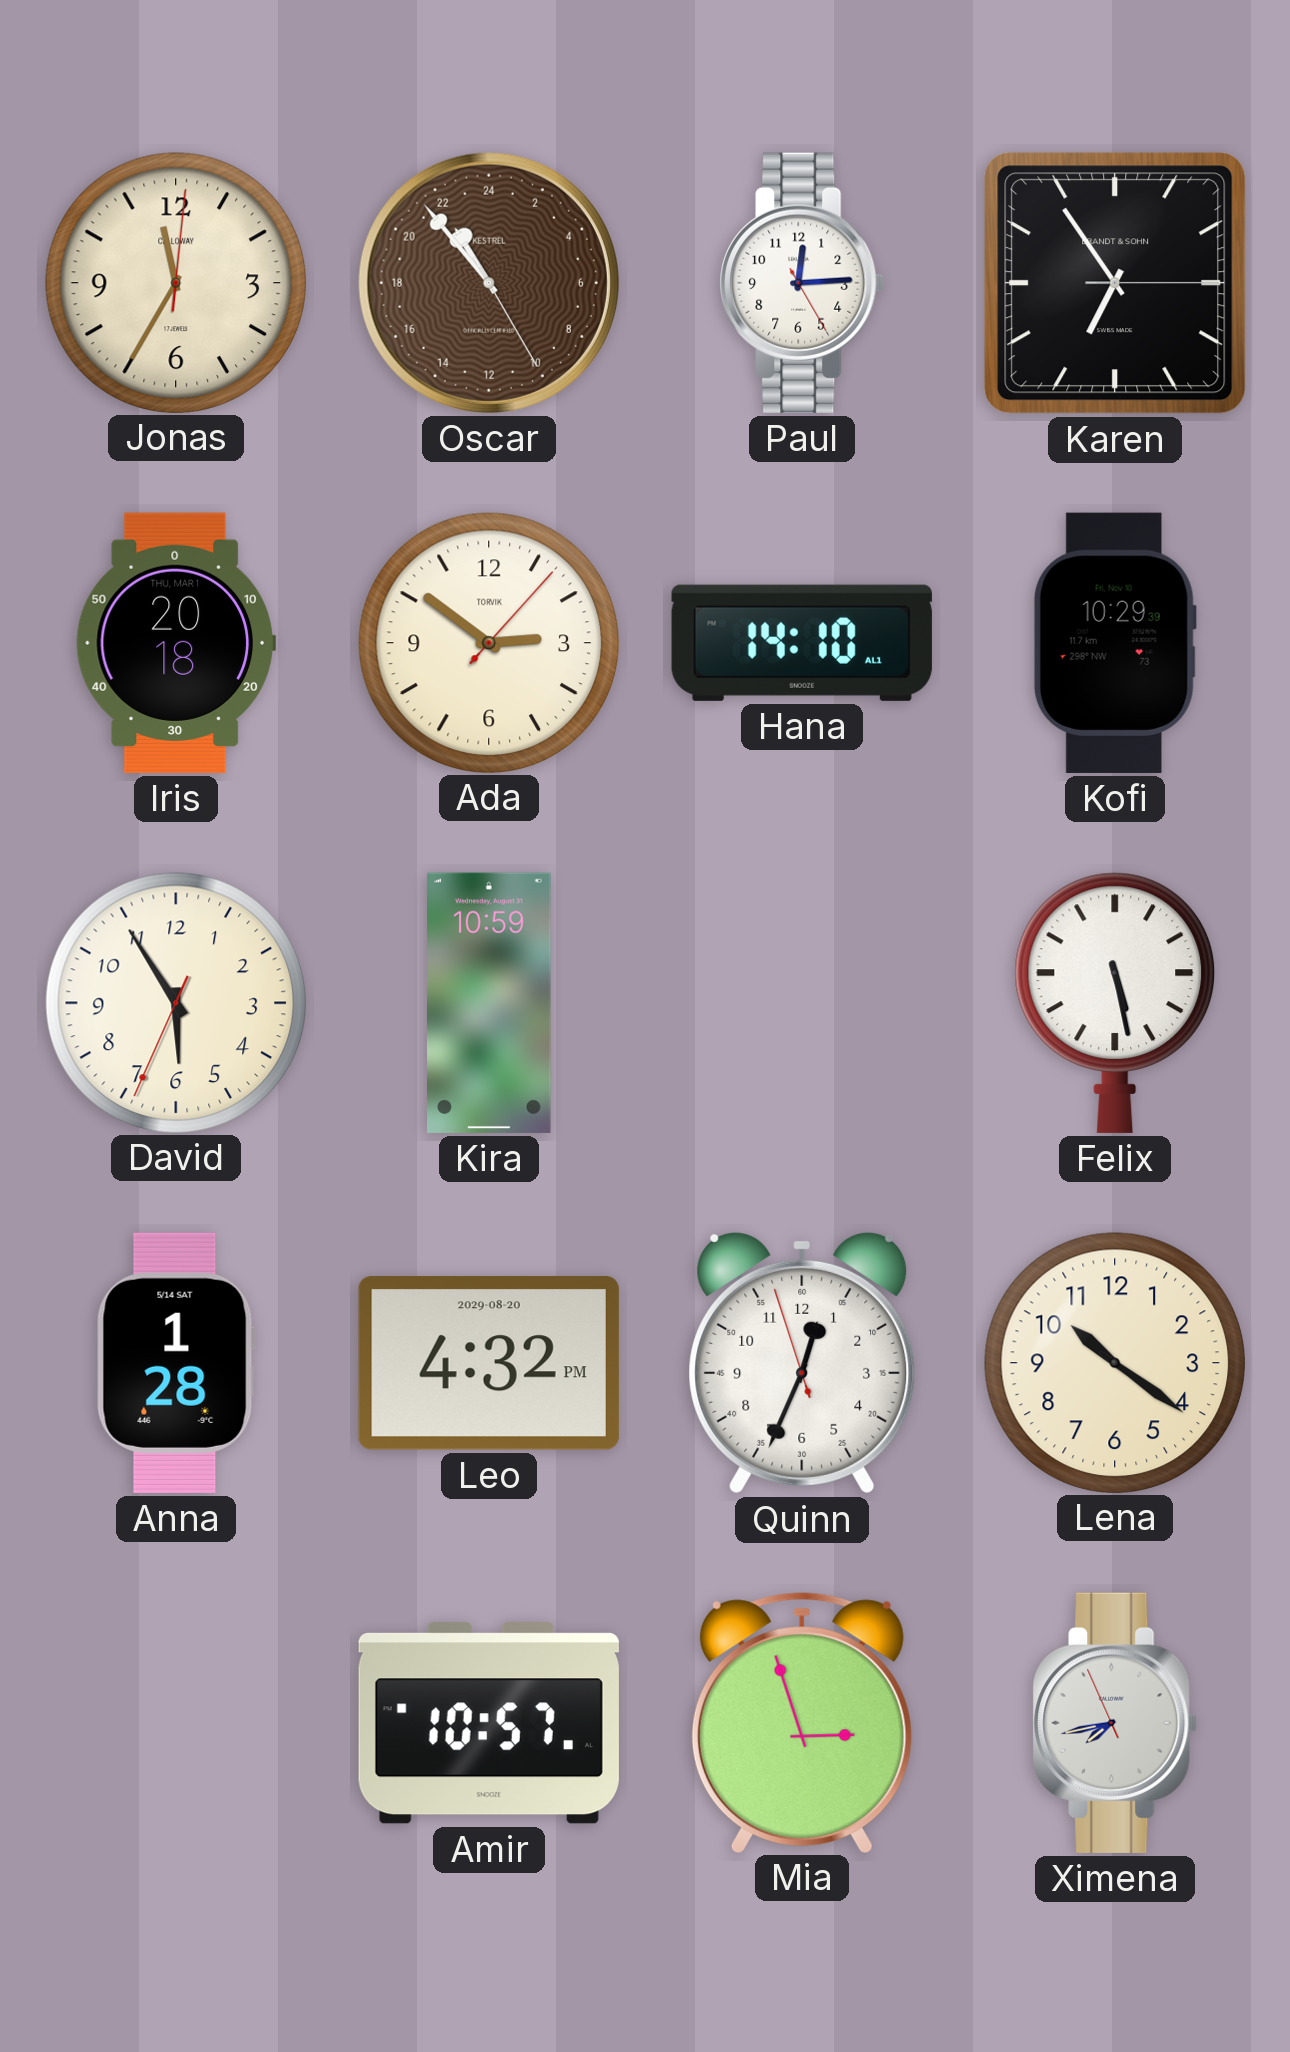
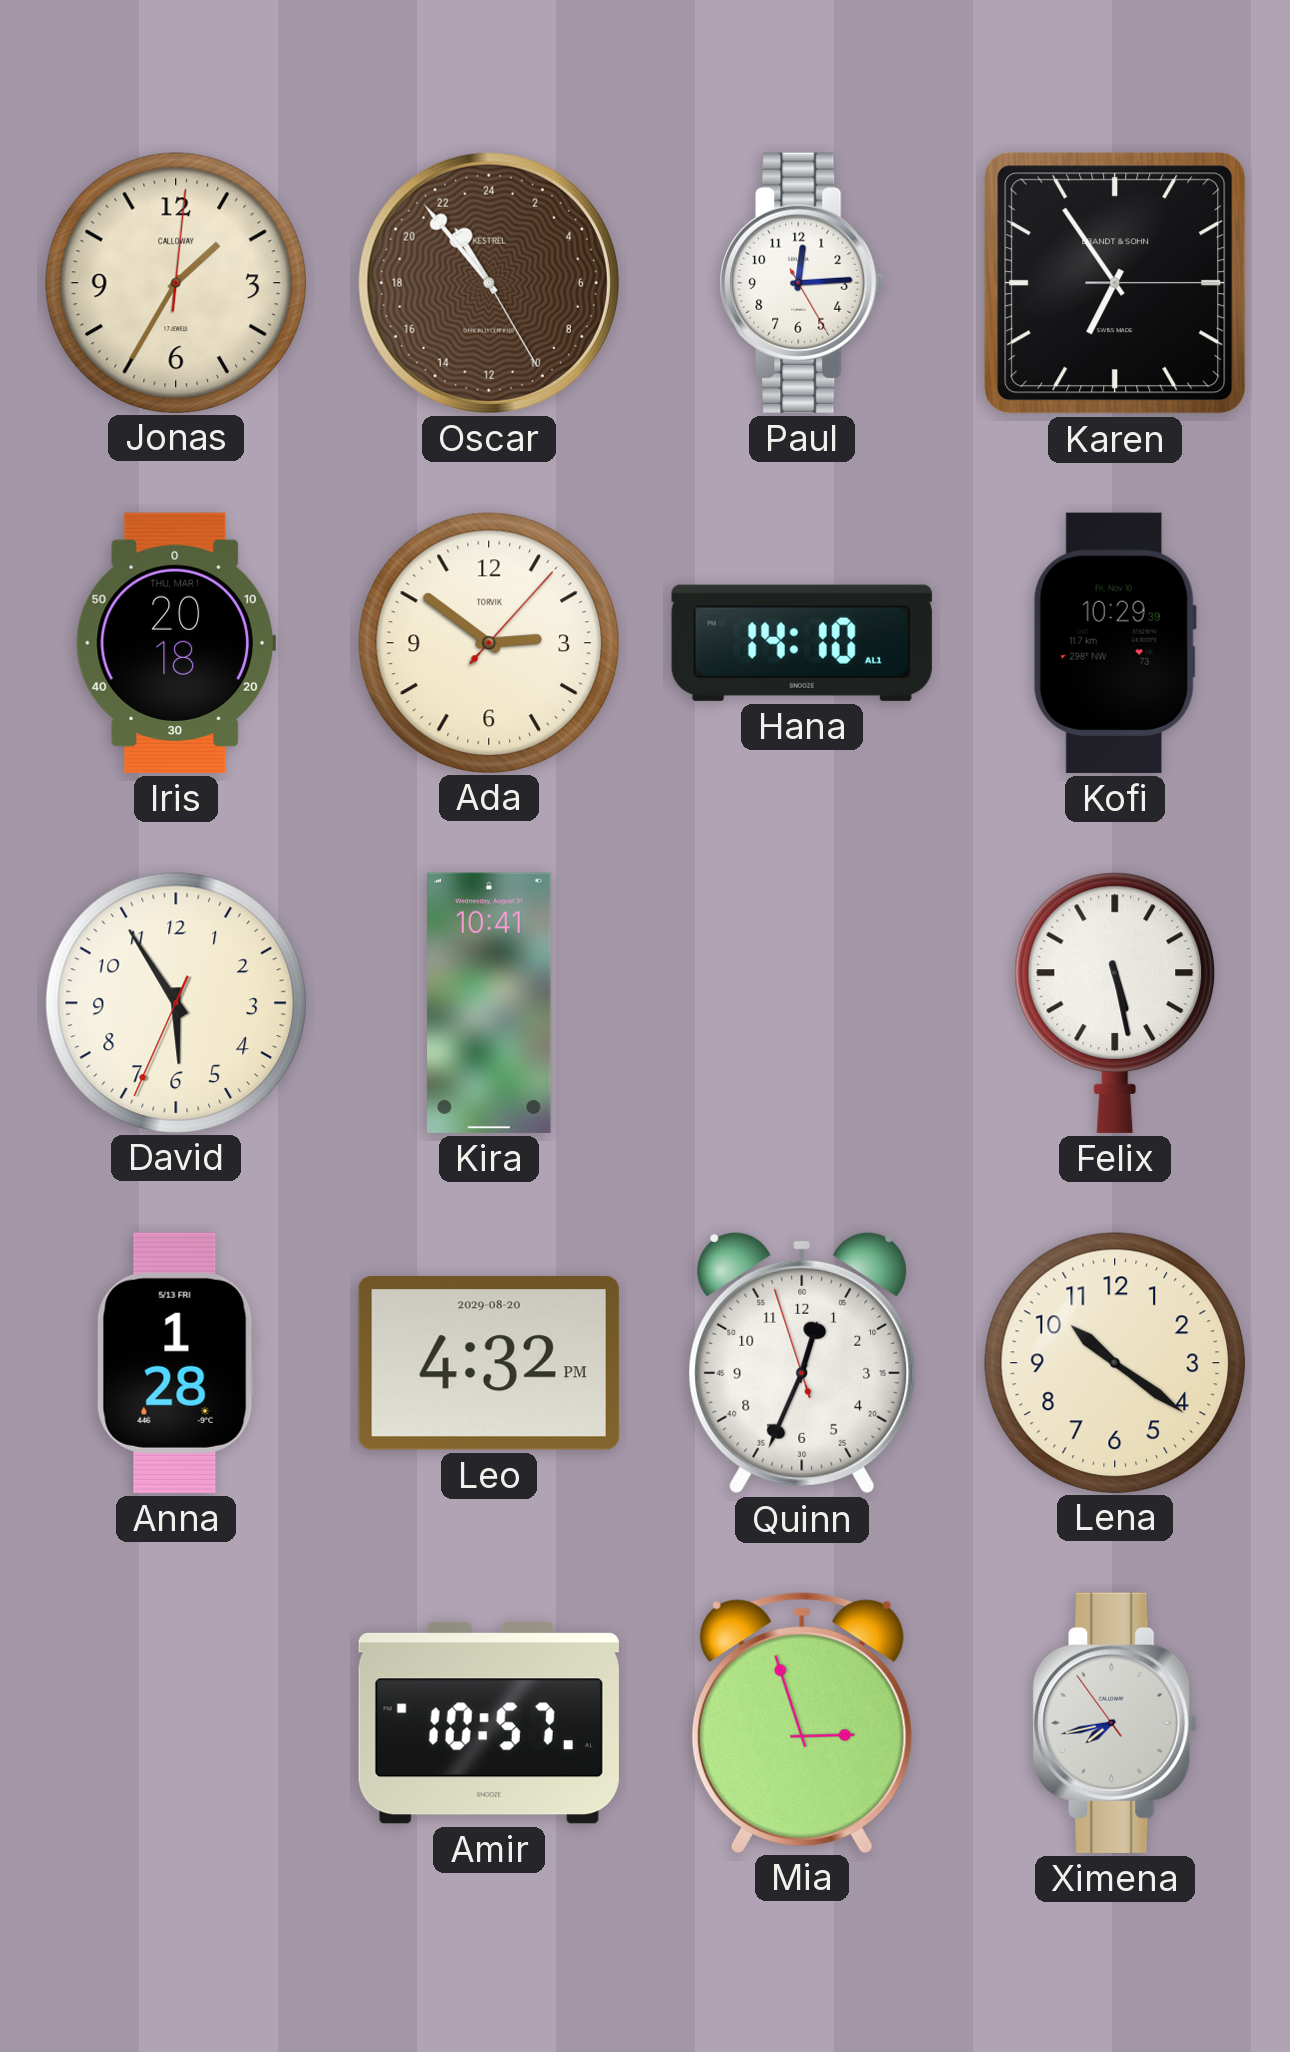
Jonas: 11:35 -> 1:35
Kira: 10:59 -> 10:41
Anna date: 5/14 SAT -> 5/13 FRI
Ximena: 7:42:56 -> 7:42:54
